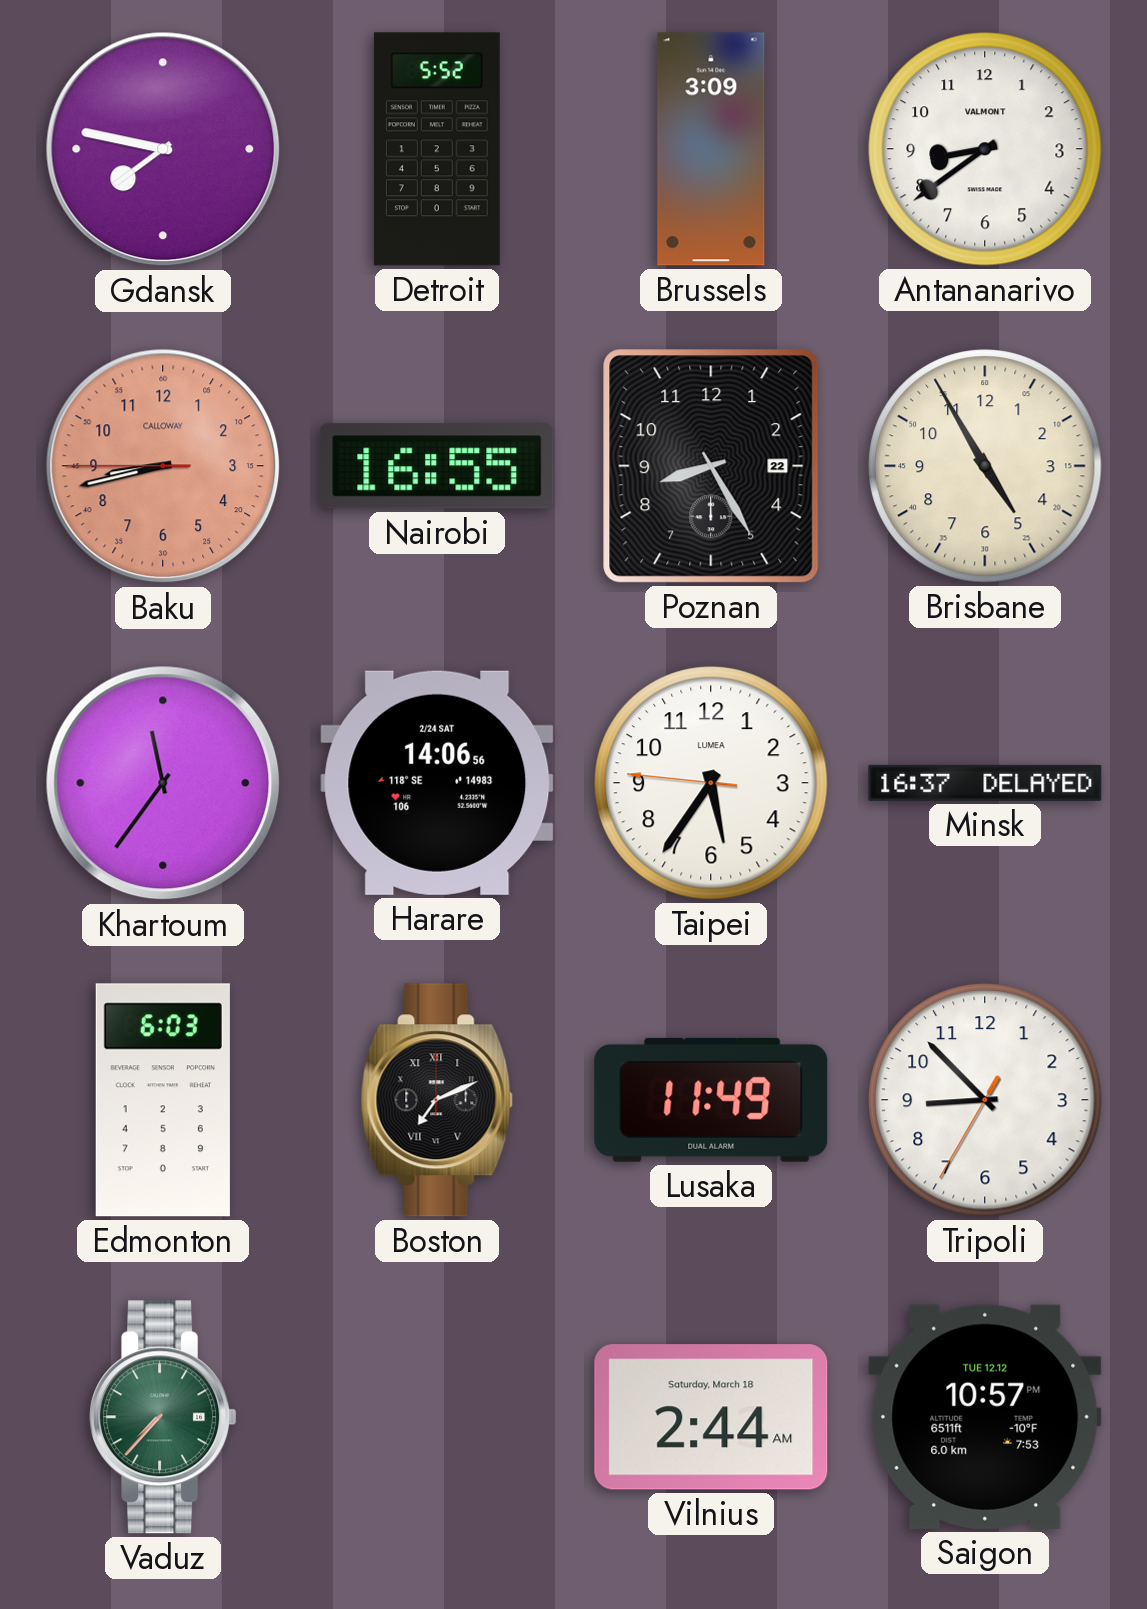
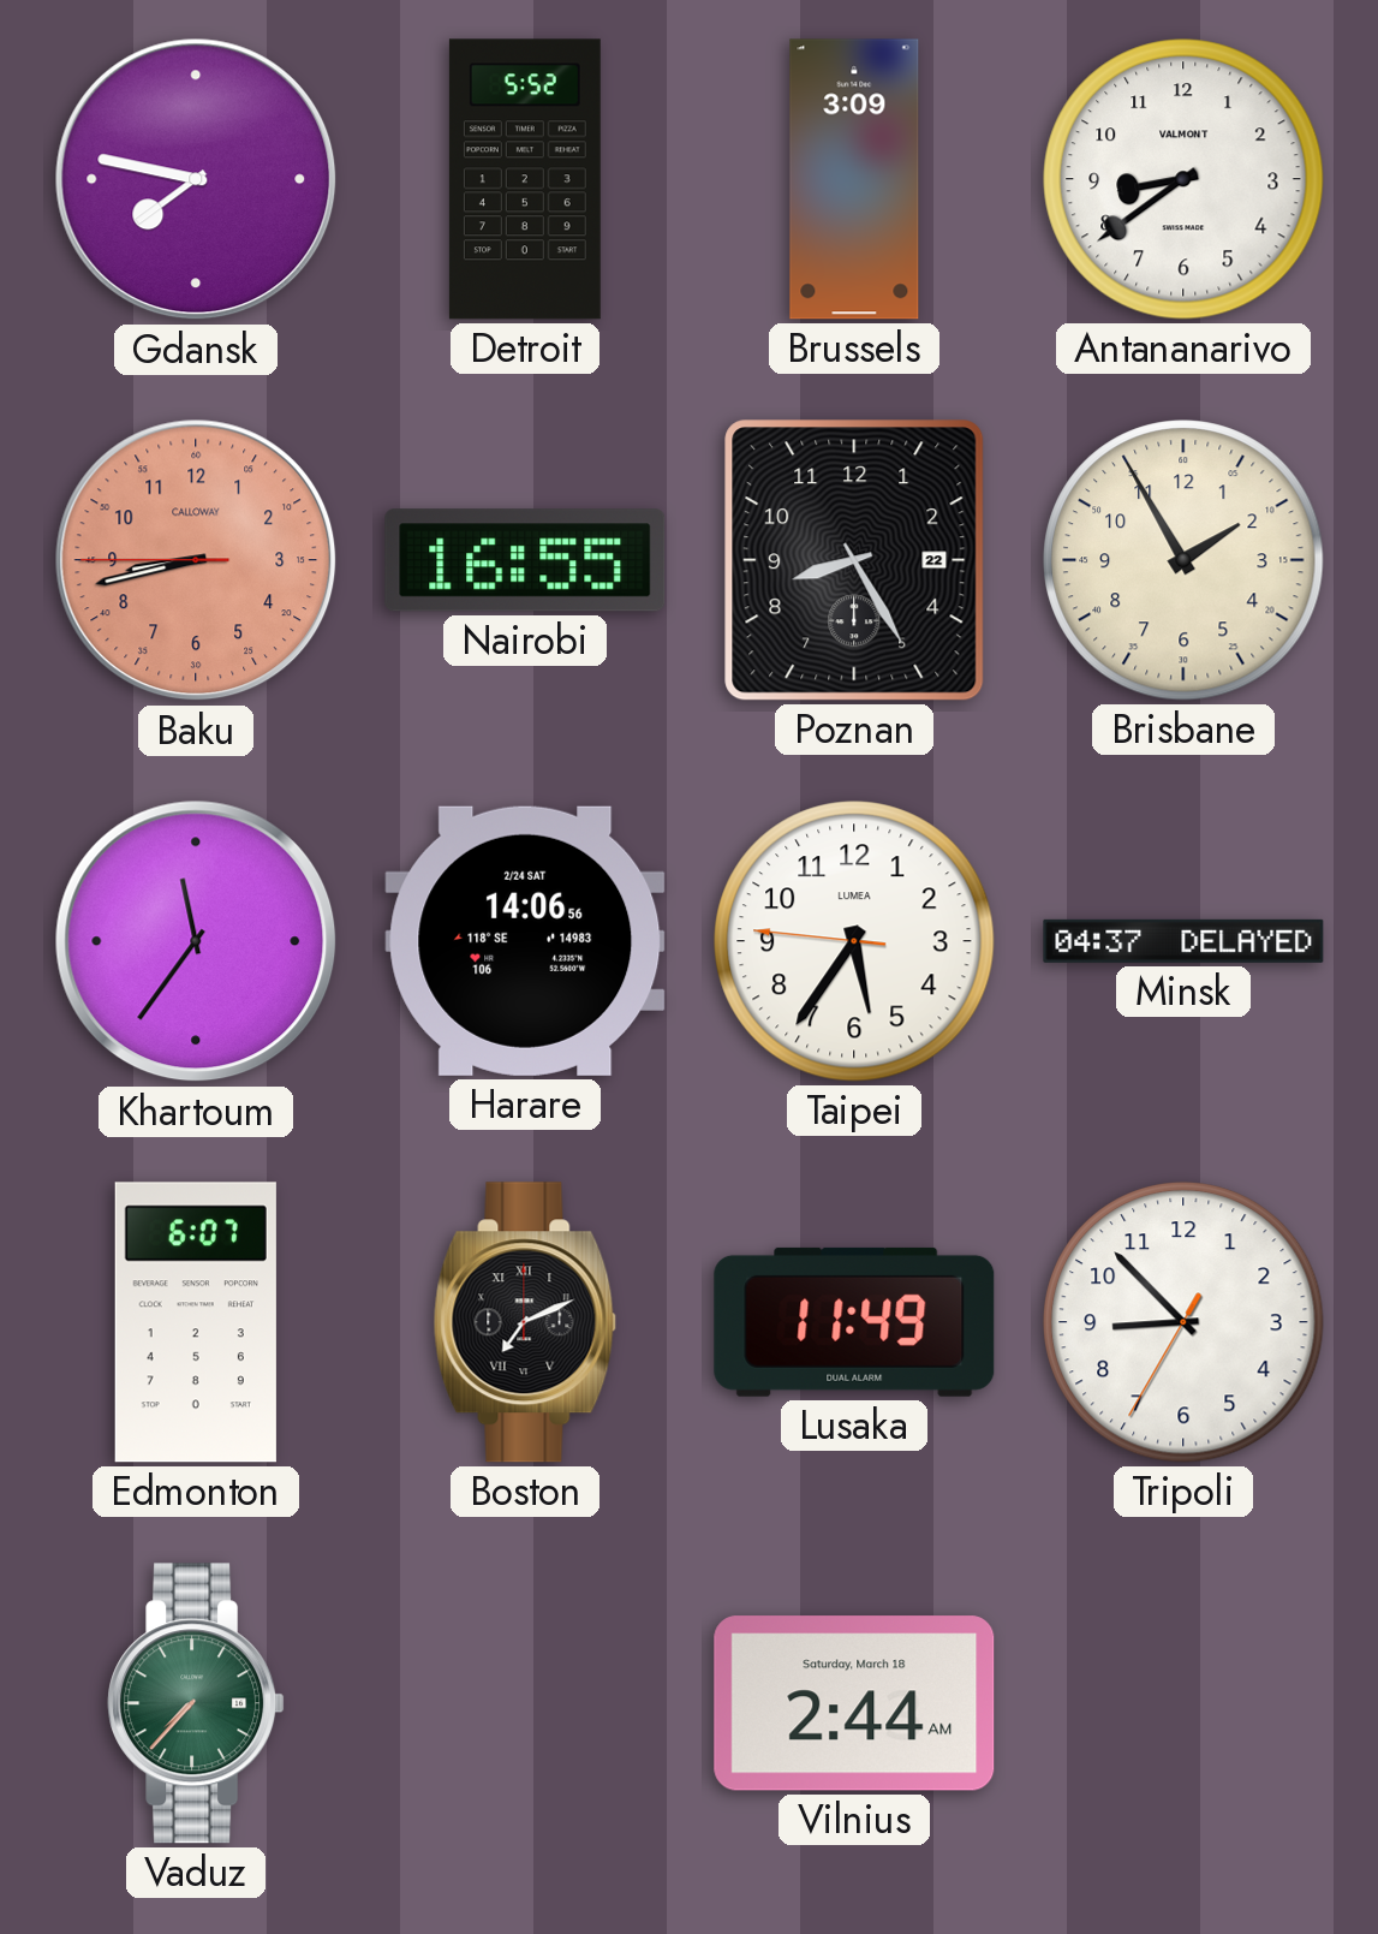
Brisbane: 4:55 -> 1:55
Minsk: 16:37 -> 04:37
Edmonton: 6:03 -> 6:07
Saigon: 10:57 -> none
